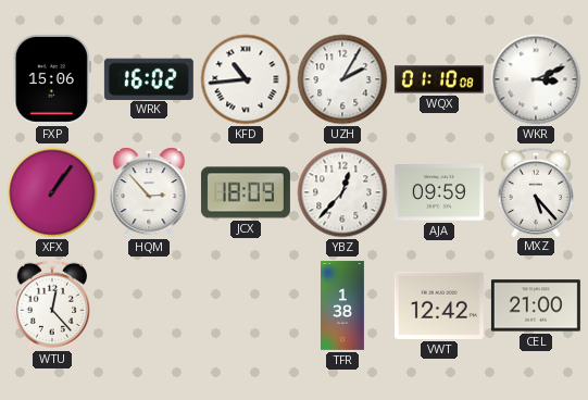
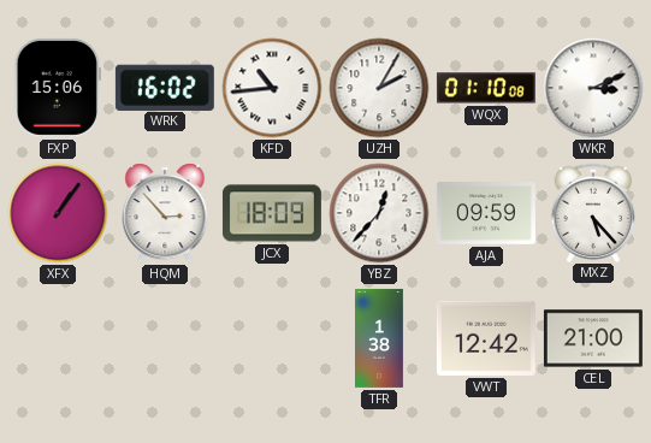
WTU: 12:23 -> none
